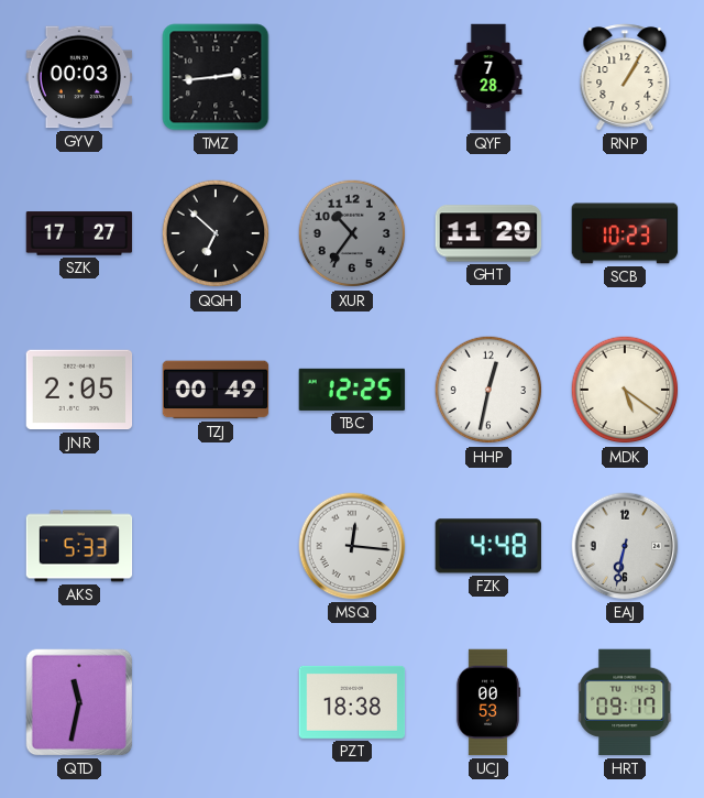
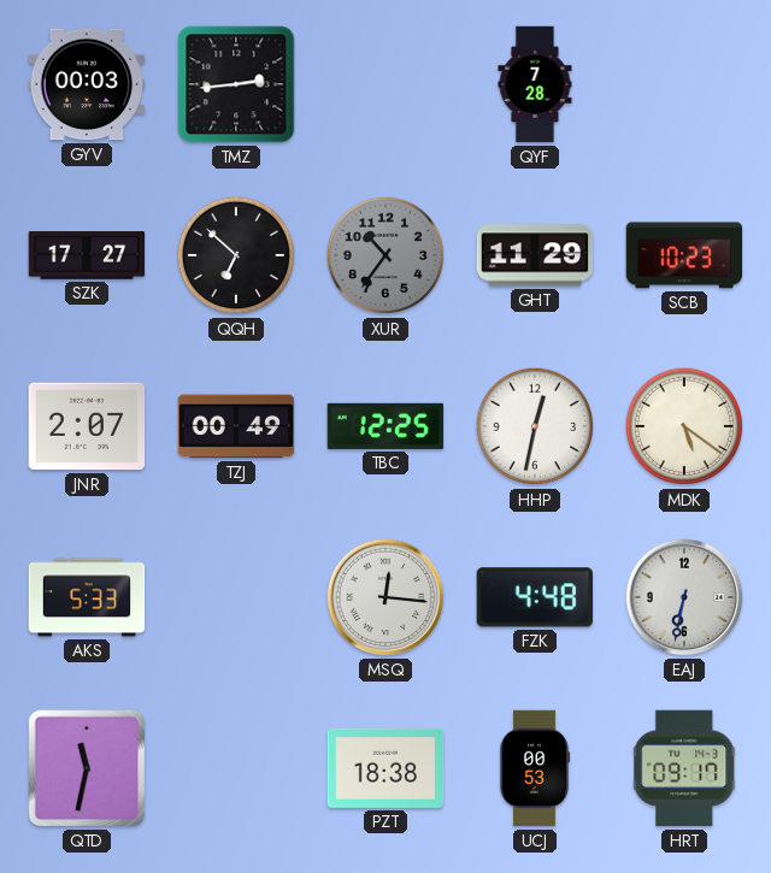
RNP: 1:05 -> none
JNR: 2:05 -> 2:07
